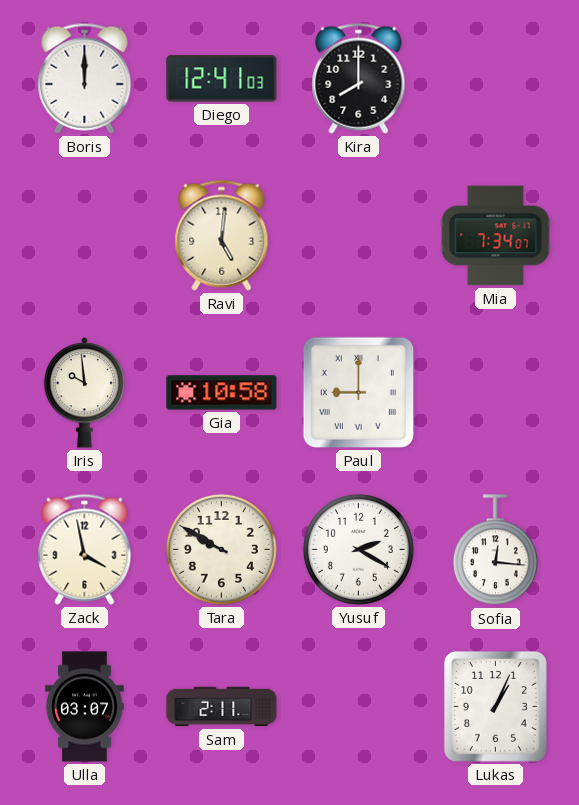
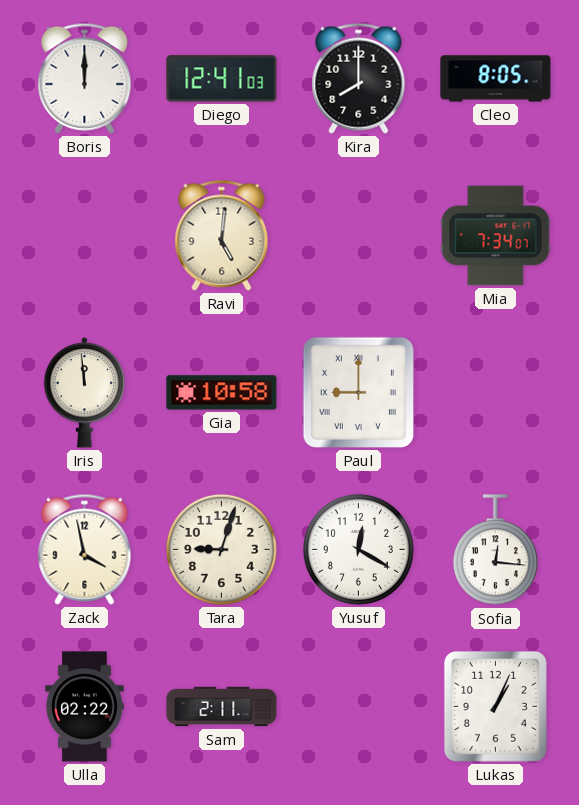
Cleo: none -> 8:05
Iris: 9:59 -> 11:59
Tara: 9:50 -> 9:03
Yusuf: 2:20 -> 12:20
Ulla: 03:07 -> 02:22
